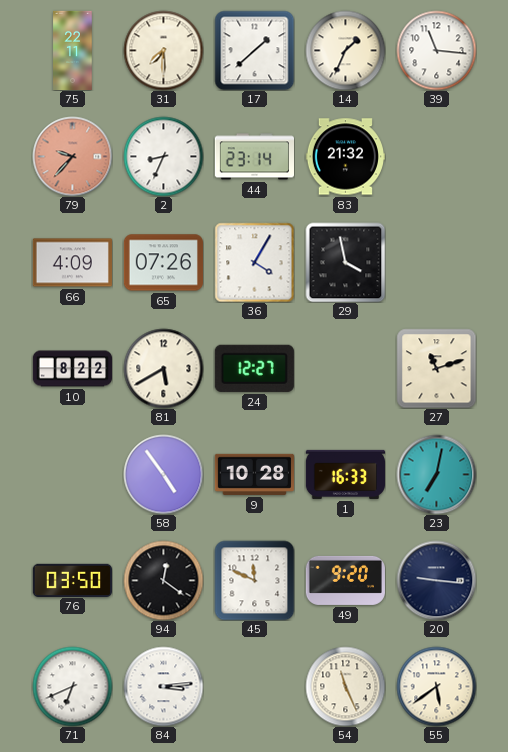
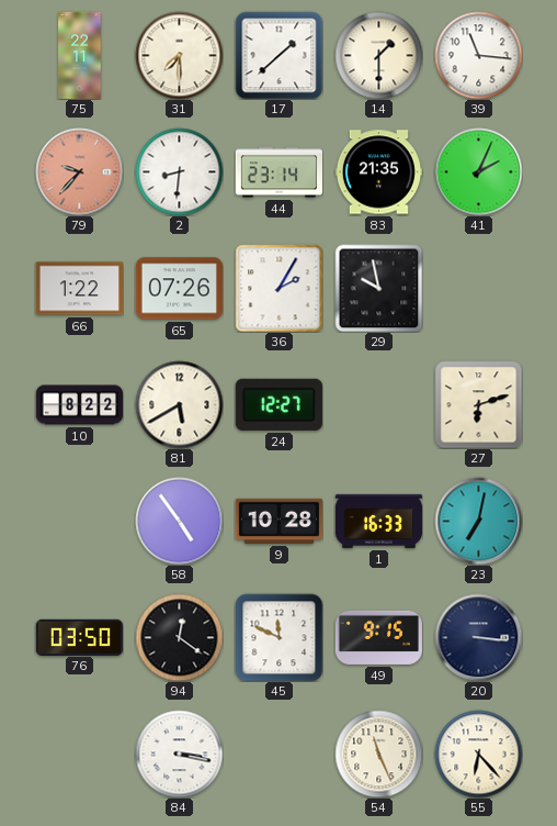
14: 1:34 -> 1:30
2: 8:34 -> 8:31
83: 21:32 -> 21:35
41: none -> 2:04
66: 4:09 -> 1:22
36: 4:05 -> 2:05
29: 3:58 -> 9:58
27: 11:12 -> 6:12
49: 9:20 -> 9:15
20: 9:16 -> 3:16
71: 6:41 -> none
84: 3:14 -> 3:17
55: 5:39 -> 6:23
